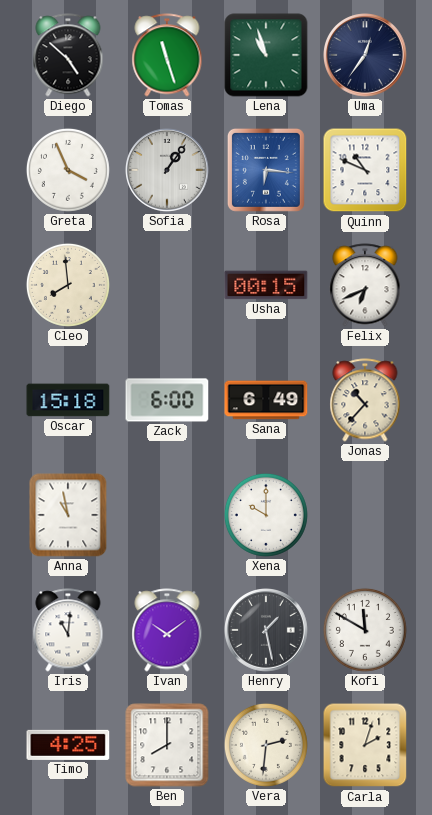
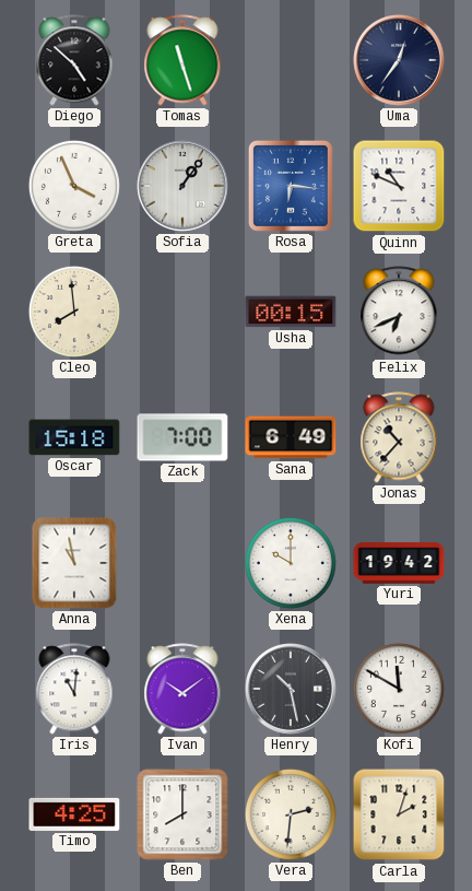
Lena: 10:57 -> none
Zack: 6:00 -> 7:00
Yuri: none -> 19:42
Henry: 1:28 -> 10:28
